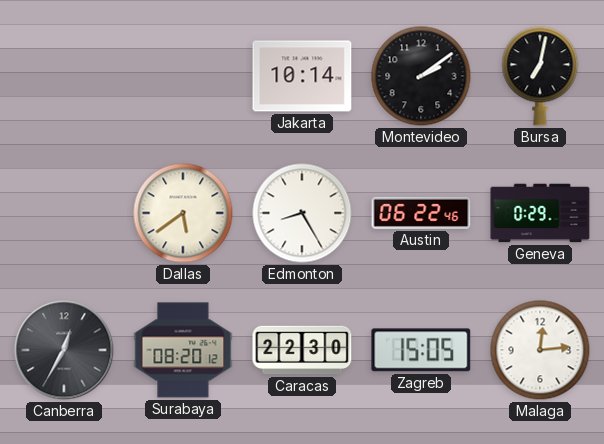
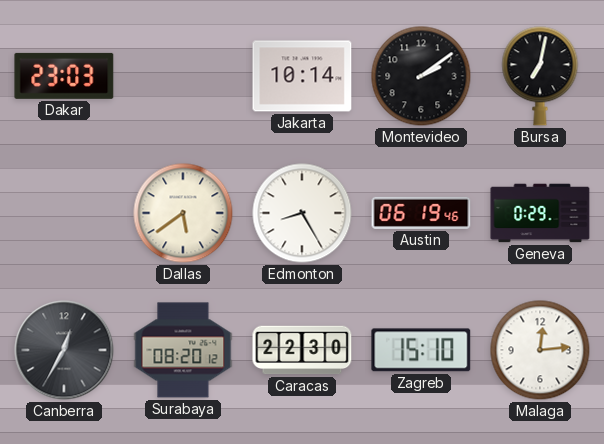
Dakar: none -> 23:03
Austin: 06:22 -> 06:19
Zagreb: 15:05 -> 15:10
